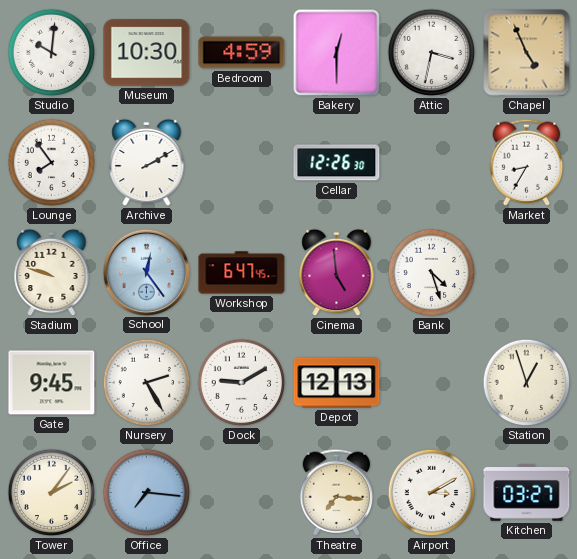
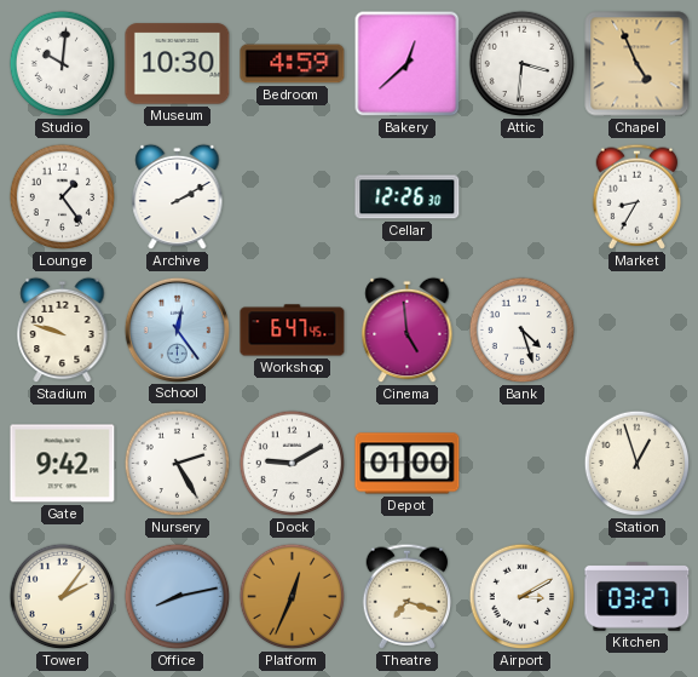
Bakery: 12:30 -> 12:38
Attic: 3:32 -> 3:31
Lounge: 7:54 -> 1:24
Gate: 9:45 -> 9:42
Depot: 12:13 -> 01:00
Office: 7:16 -> 8:13
Platform: none -> 12:34
Theatre: 7:16 -> 7:18
